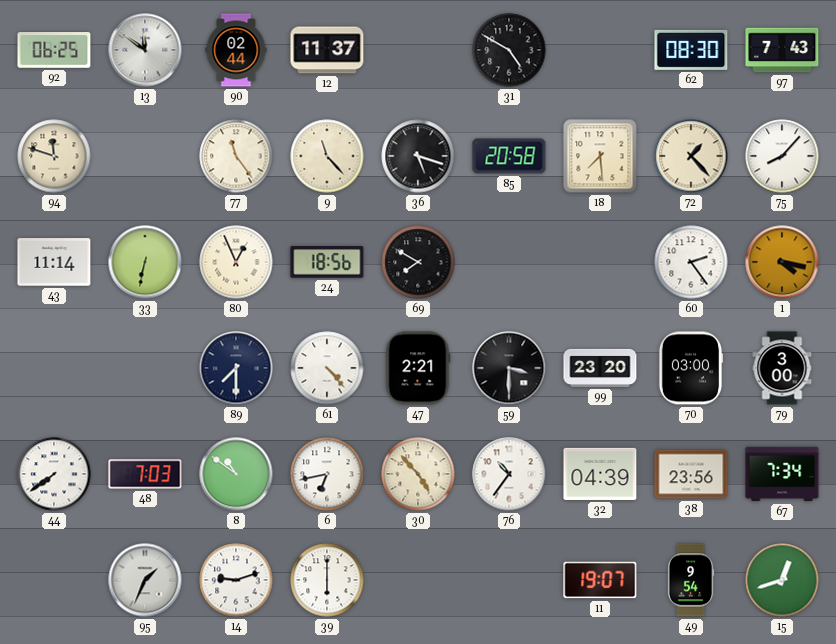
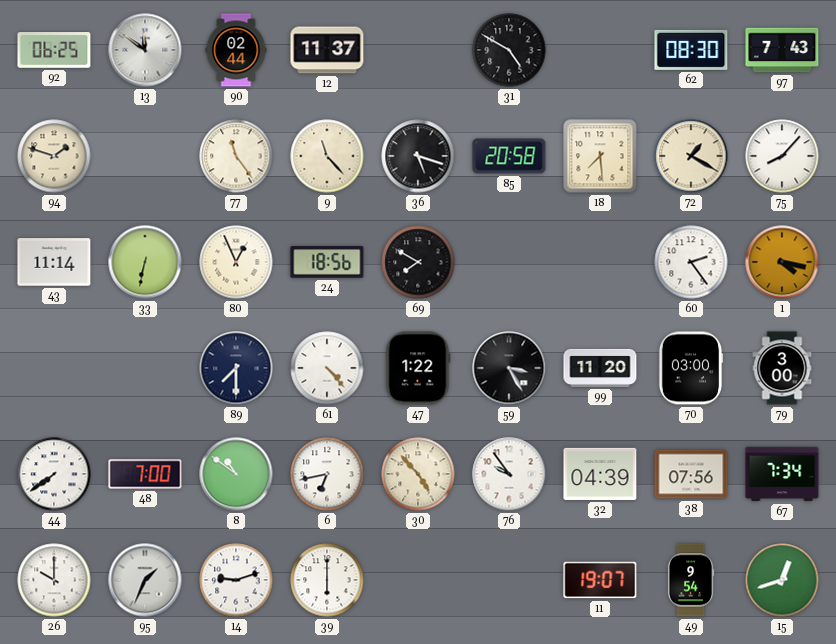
94: 11:48 -> 1:48
72: 1:23 -> 1:20
47: 2:21 -> 1:22
59: 3:30 -> 3:25
99: 23:20 -> 11:20
48: 7:03 -> 7:00
76: 10:36 -> 9:54
38: 23:56 -> 07:56
26: none -> 10:00
